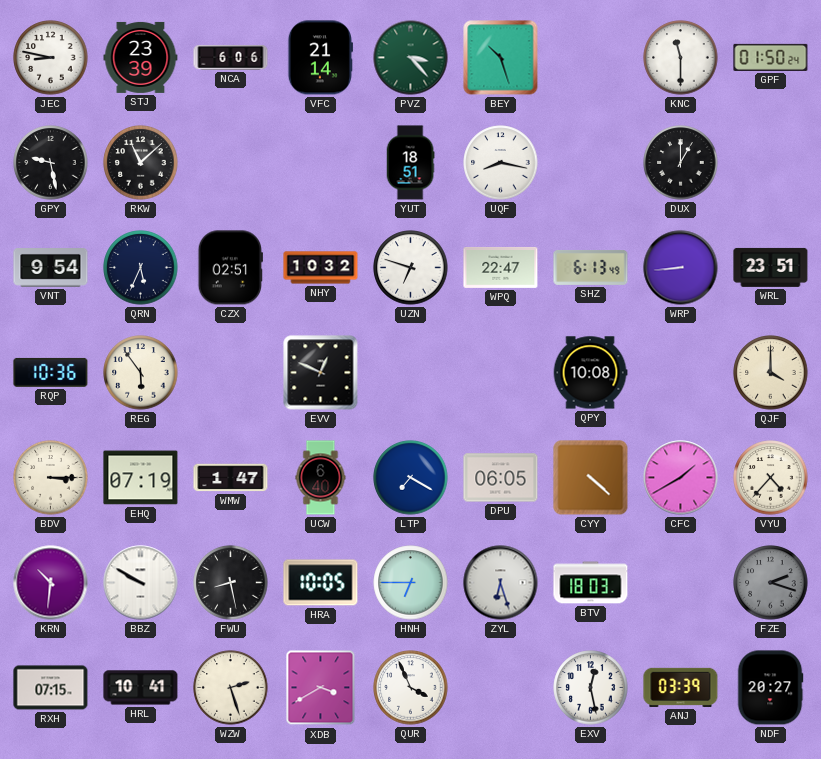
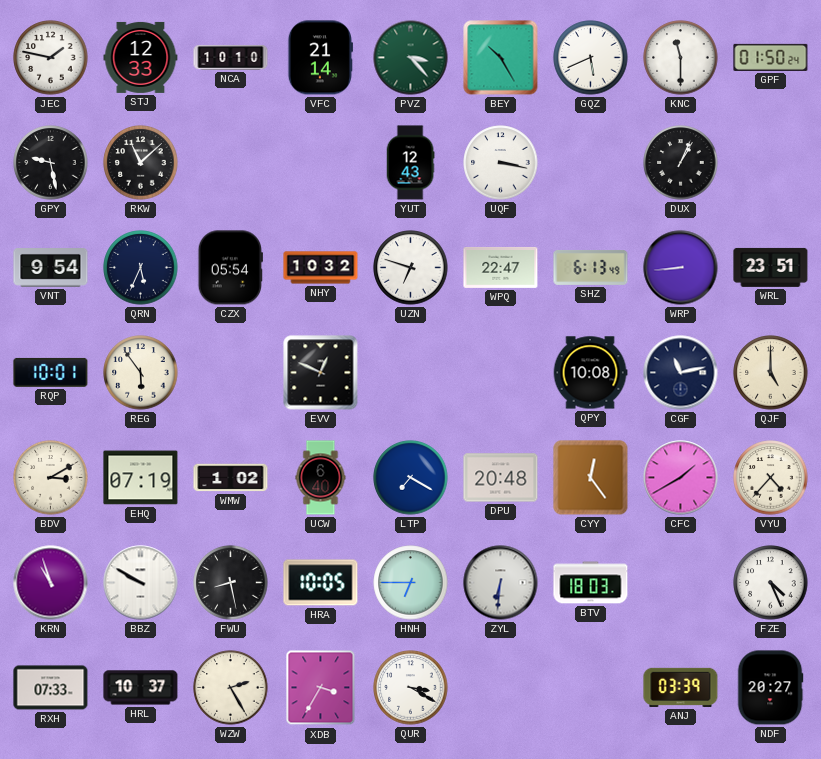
JEC: 8:47 -> 1:47
STJ: 23:39 -> 12:33
NCA: 6:06 -> 10:10
BEY: 10:27 -> 10:25
GQZ: none -> 5:41
YUT: 18:51 -> 12:43
UQF: 8:17 -> 3:17
DUX: 1:00 -> 1:04
CZX: 02:51 -> 05:54
RQP: 10:36 -> 10:01
CGF: none -> 11:13
QJF: 4:00 -> 5:00
BDV: 3:15 -> 3:10
WMW: 1:47 -> 1:02
DPU: 06:05 -> 20:48
CYY: 4:22 -> 12:24
KRN: 10:31 -> 10:57
ZYL: 6:27 -> 6:31
FZE: 2:18 -> 4:26
FZE dial: grey -> white
RXH: 07:15 -> 07:33
HRL: 10:41 -> 10:37
WZW: 2:27 -> 2:25
XDB: 3:40 -> 3:35
QUR: 3:56 -> 3:20
EXV: 12:28 -> none
